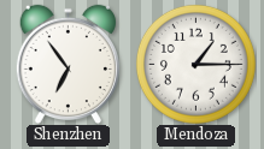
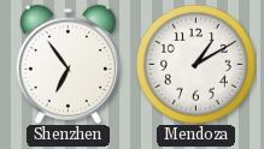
Mendoza: 1:15 -> 1:10
